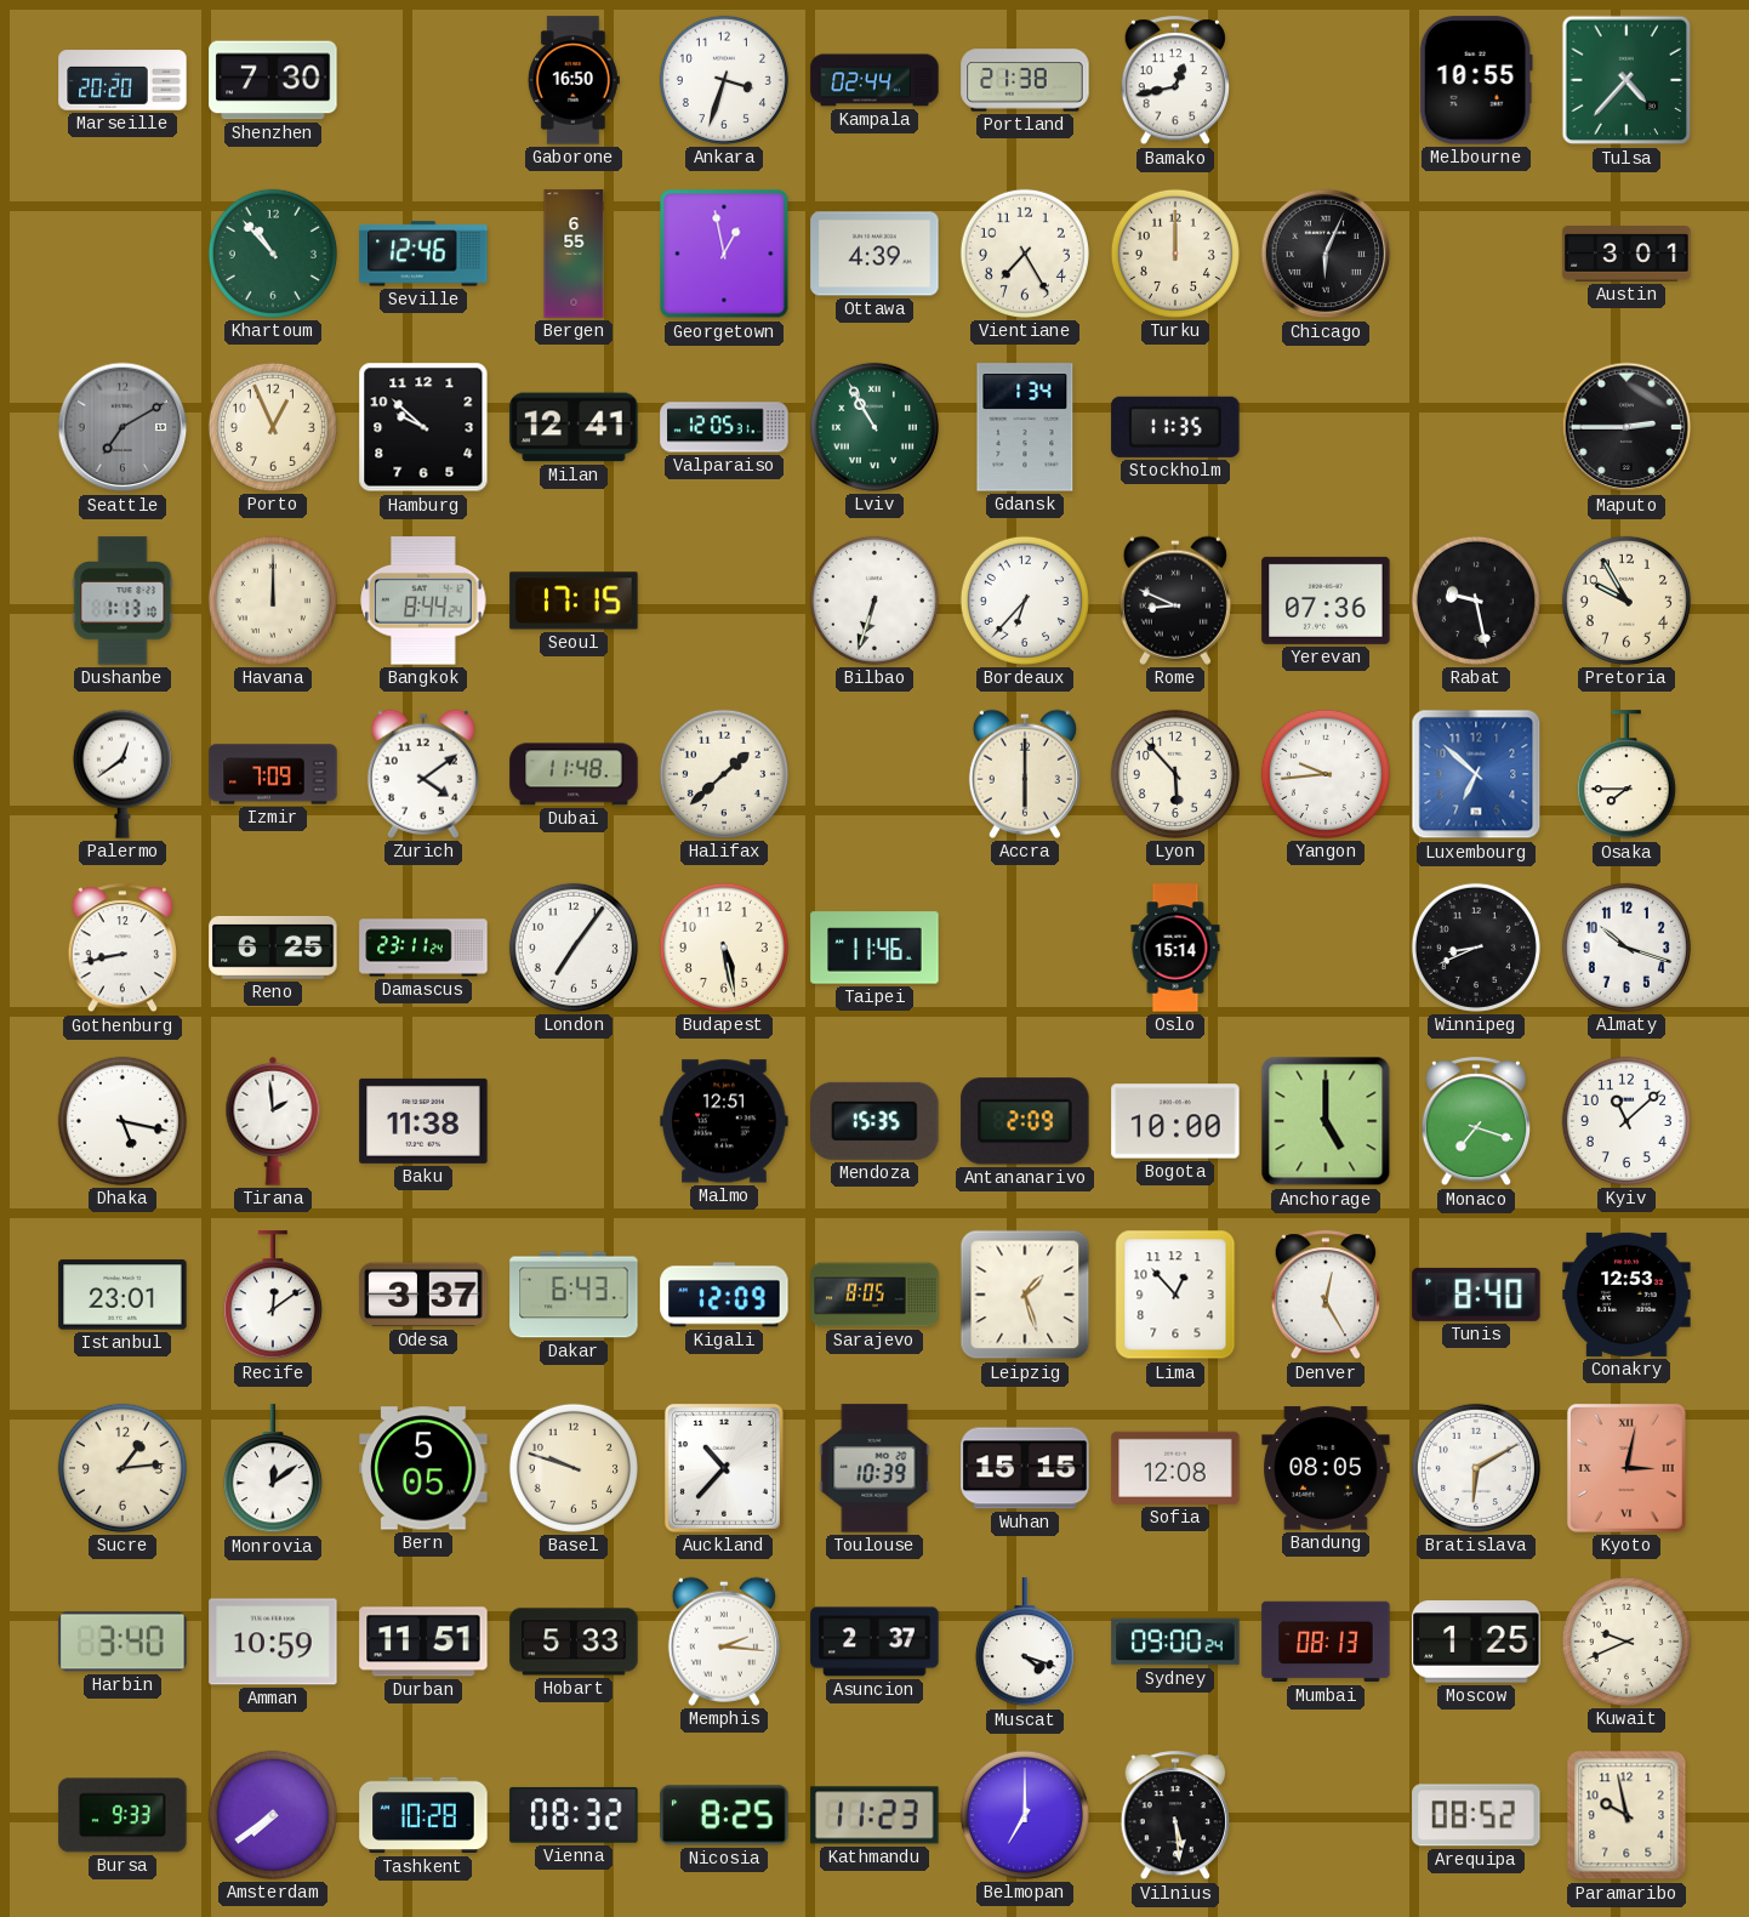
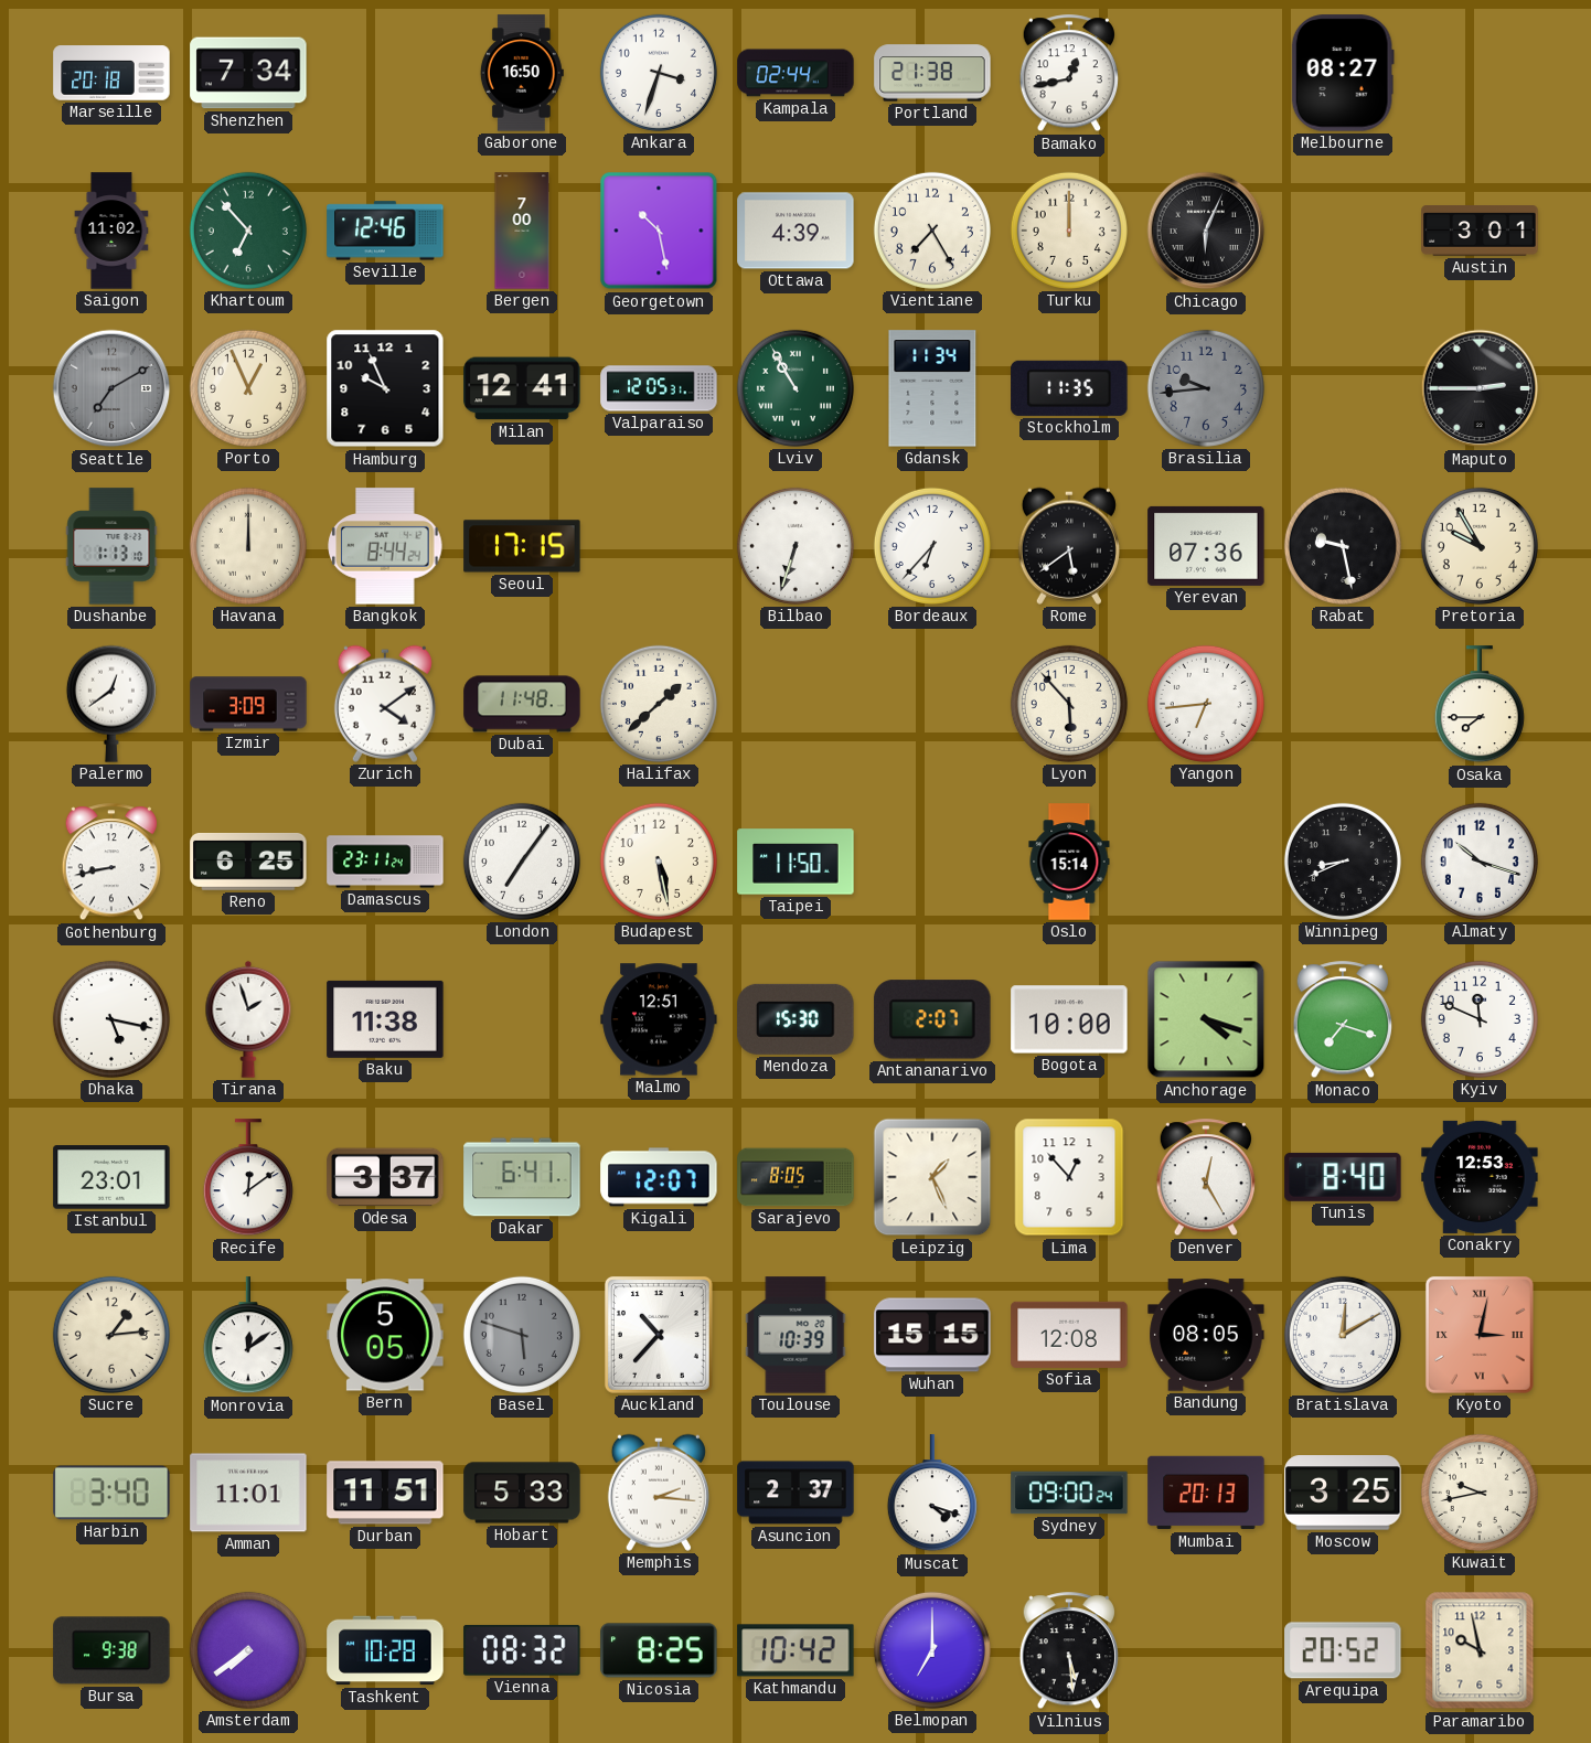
Marseille: 20:20 -> 20:18
Shenzhen: 7:30 -> 7:34
Melbourne: 10:55 -> 08:27
Tulsa: 4:37 -> none
Saigon: none -> 11:02
Khartoum: 10:53 -> 6:53
Bergen: 6:55 -> 7:00
Georgetown: 12:58 -> 10:28
Hamburg: 9:52 -> 9:56
Gdansk: 1:34 -> 11:34
Brasilia: none -> 9:44
Rome: 8:49 -> 5:39
Izmir: 7:09 -> 3:09
Accra: 6:00 -> none
Yangon: 9:44 -> 6:44
Luxembourg: 6:52 -> none
Taipei: 11:46 -> 11:50
Tirana: 1:59 -> 1:57
Mendoza: 15:35 -> 15:30
Antananarivo: 2:09 -> 2:07
Anchorage: 5:00 -> 4:18
Kyiv: 11:08 -> 11:49
Dakar: 6:43 -> 6:41
Kigali: 12:09 -> 12:07
Leipzig: 1:27 -> 1:26
Basel: 9:48 -> 5:48
Basel dial: cream -> grey
Bratislava: 6:10 -> 12:10
Amman: 10:59 -> 11:01
Mumbai: 08:13 -> 20:13
Moscow: 1:25 -> 3:25
Kuwait: 9:41 -> 9:43
Bursa: 9:33 -> 9:38
Kathmandu: 11:23 -> 10:42
Arequipa: 08:52 -> 20:52
